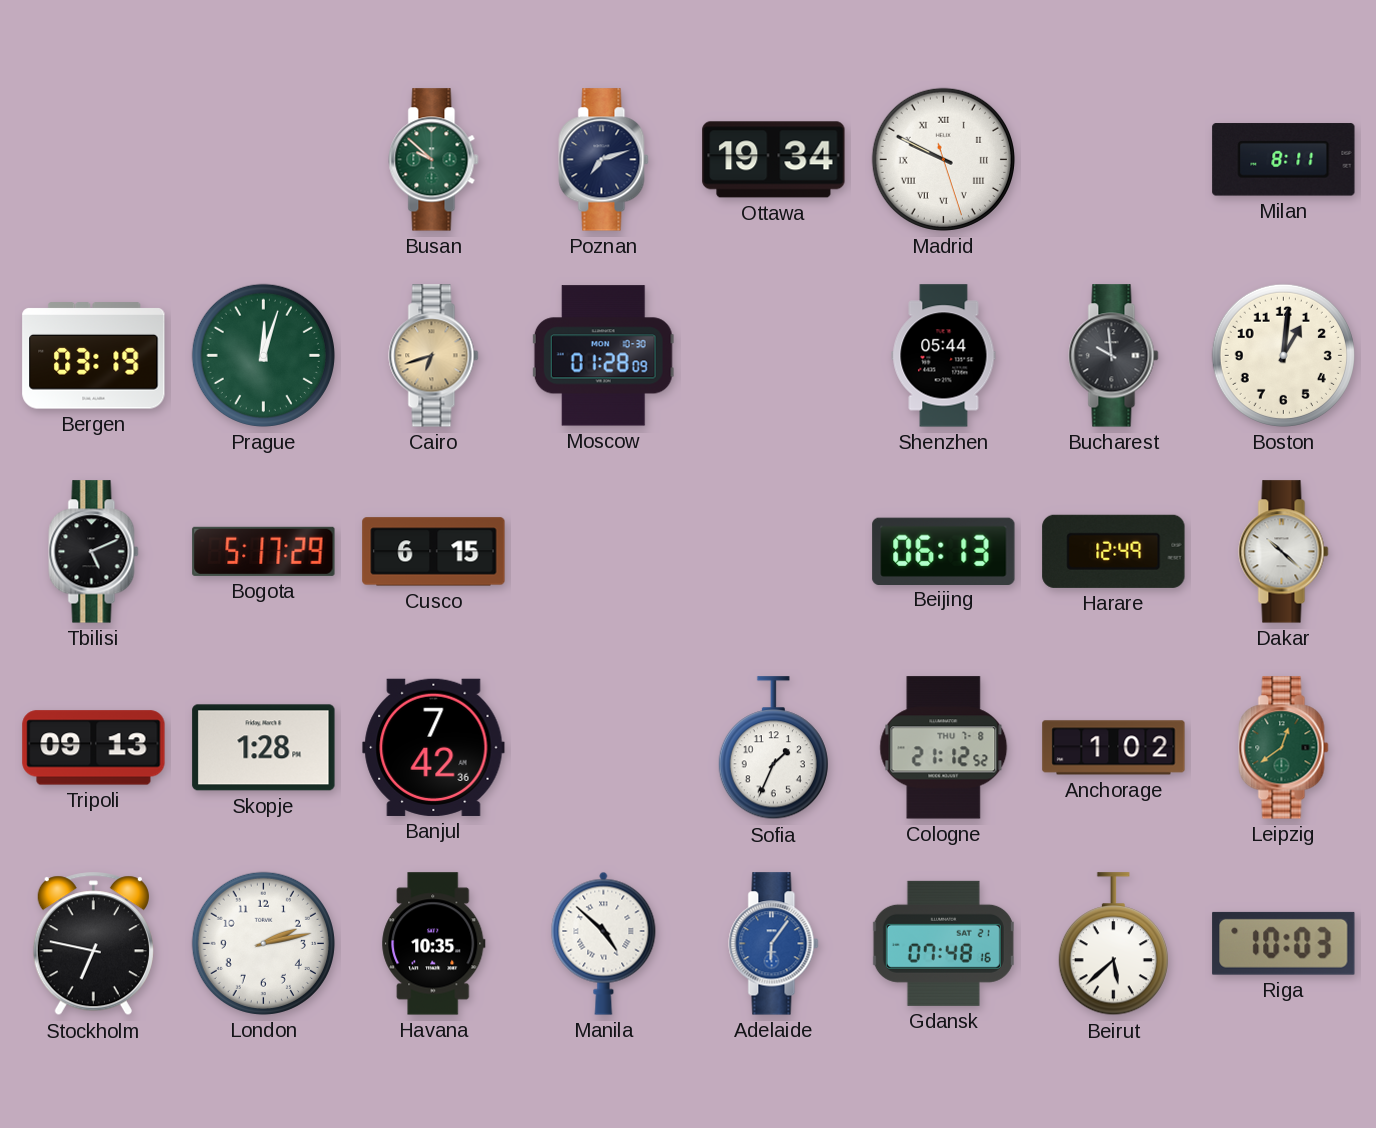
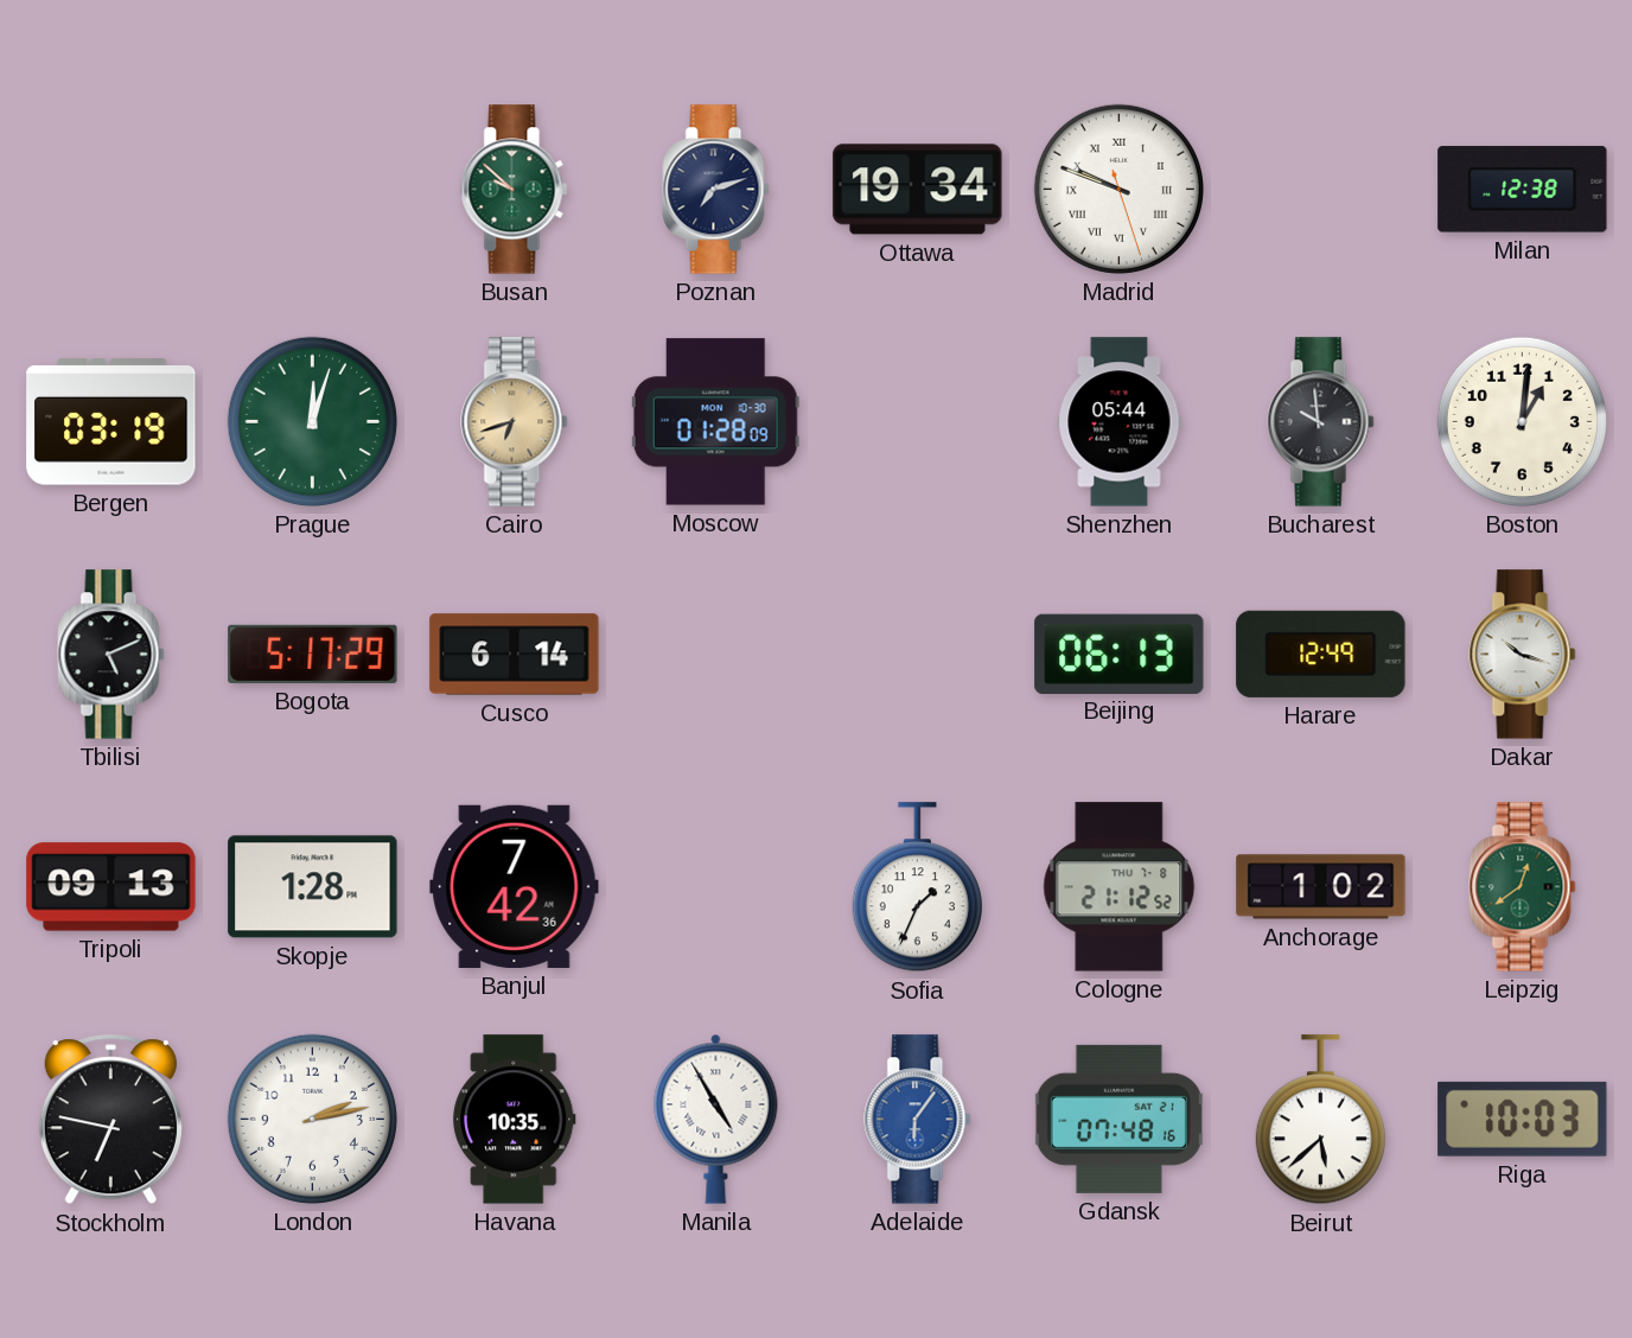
Madrid: 9:49 -> 9:48
Milan: 8:11 -> 12:38
Cusco: 6:15 -> 6:14
Dakar: 10:22 -> 10:18
Manila: 4:52 -> 4:55
